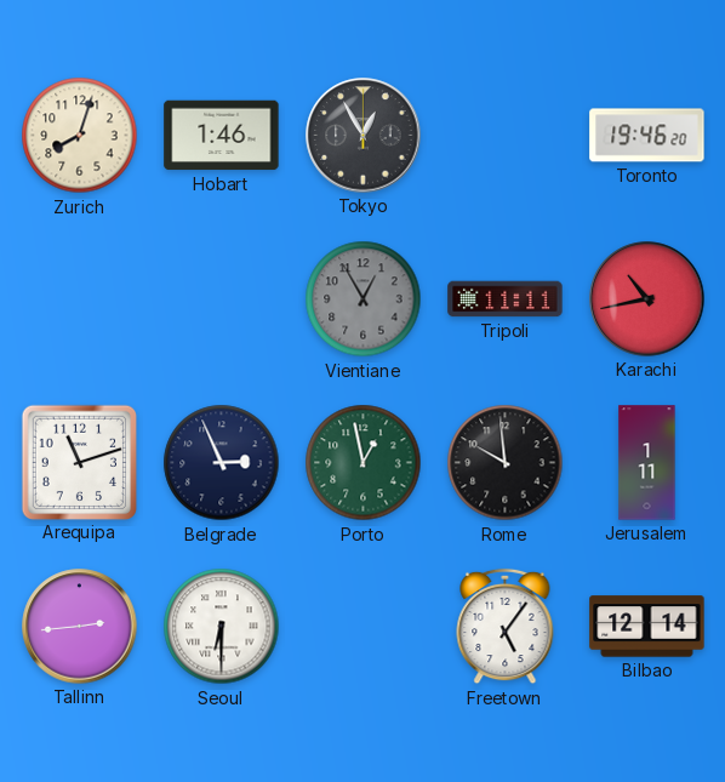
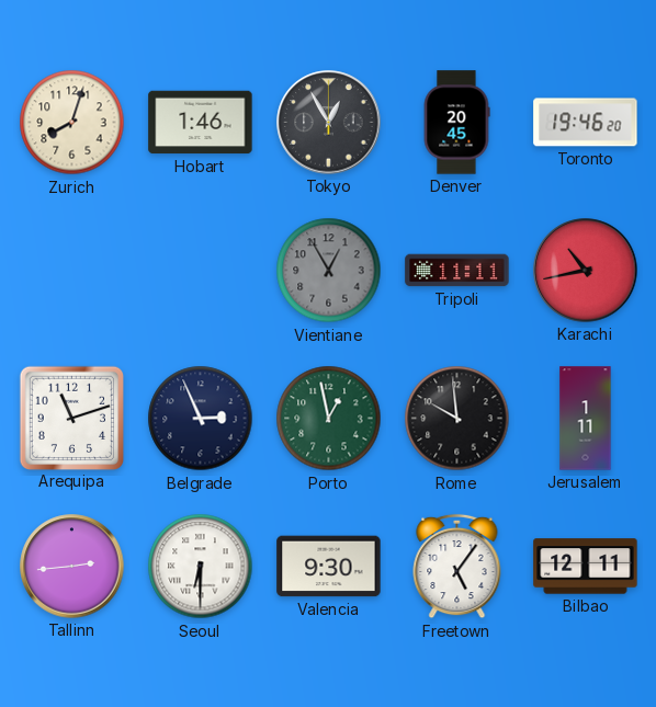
Denver: none -> 20:45
Valencia: none -> 9:30
Bilbao: 12:14 -> 12:11
